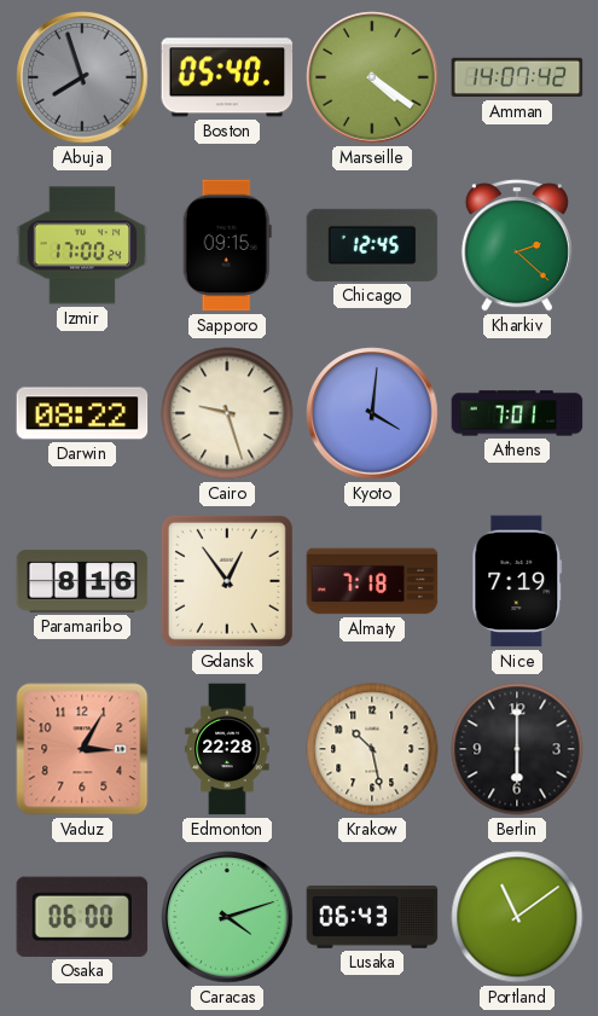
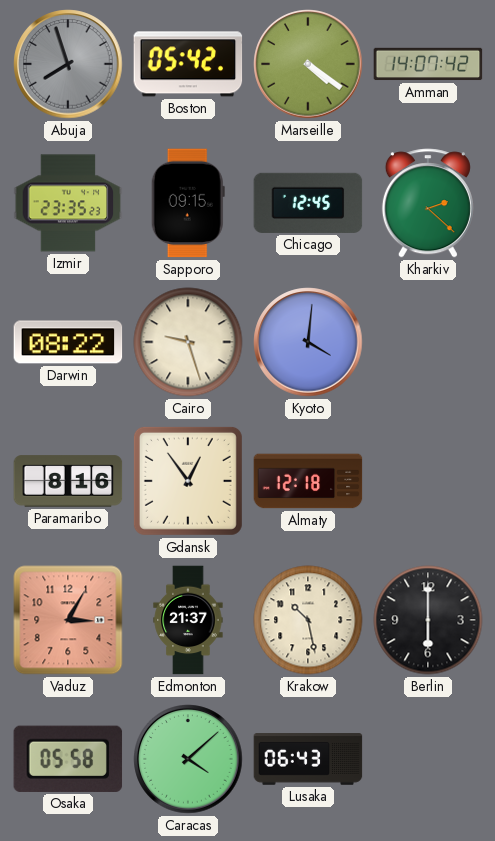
Boston: 05:40 -> 05:42
Izmir: 17:00 -> 23:35
Athens: 7:01 -> none
Almaty: 7:18 -> 12:18
Nice: 7:19 -> none
Edmonton: 22:28 -> 21:37
Osaka: 06:00 -> 05:58
Caracas: 4:12 -> 4:08
Portland: 11:09 -> none
